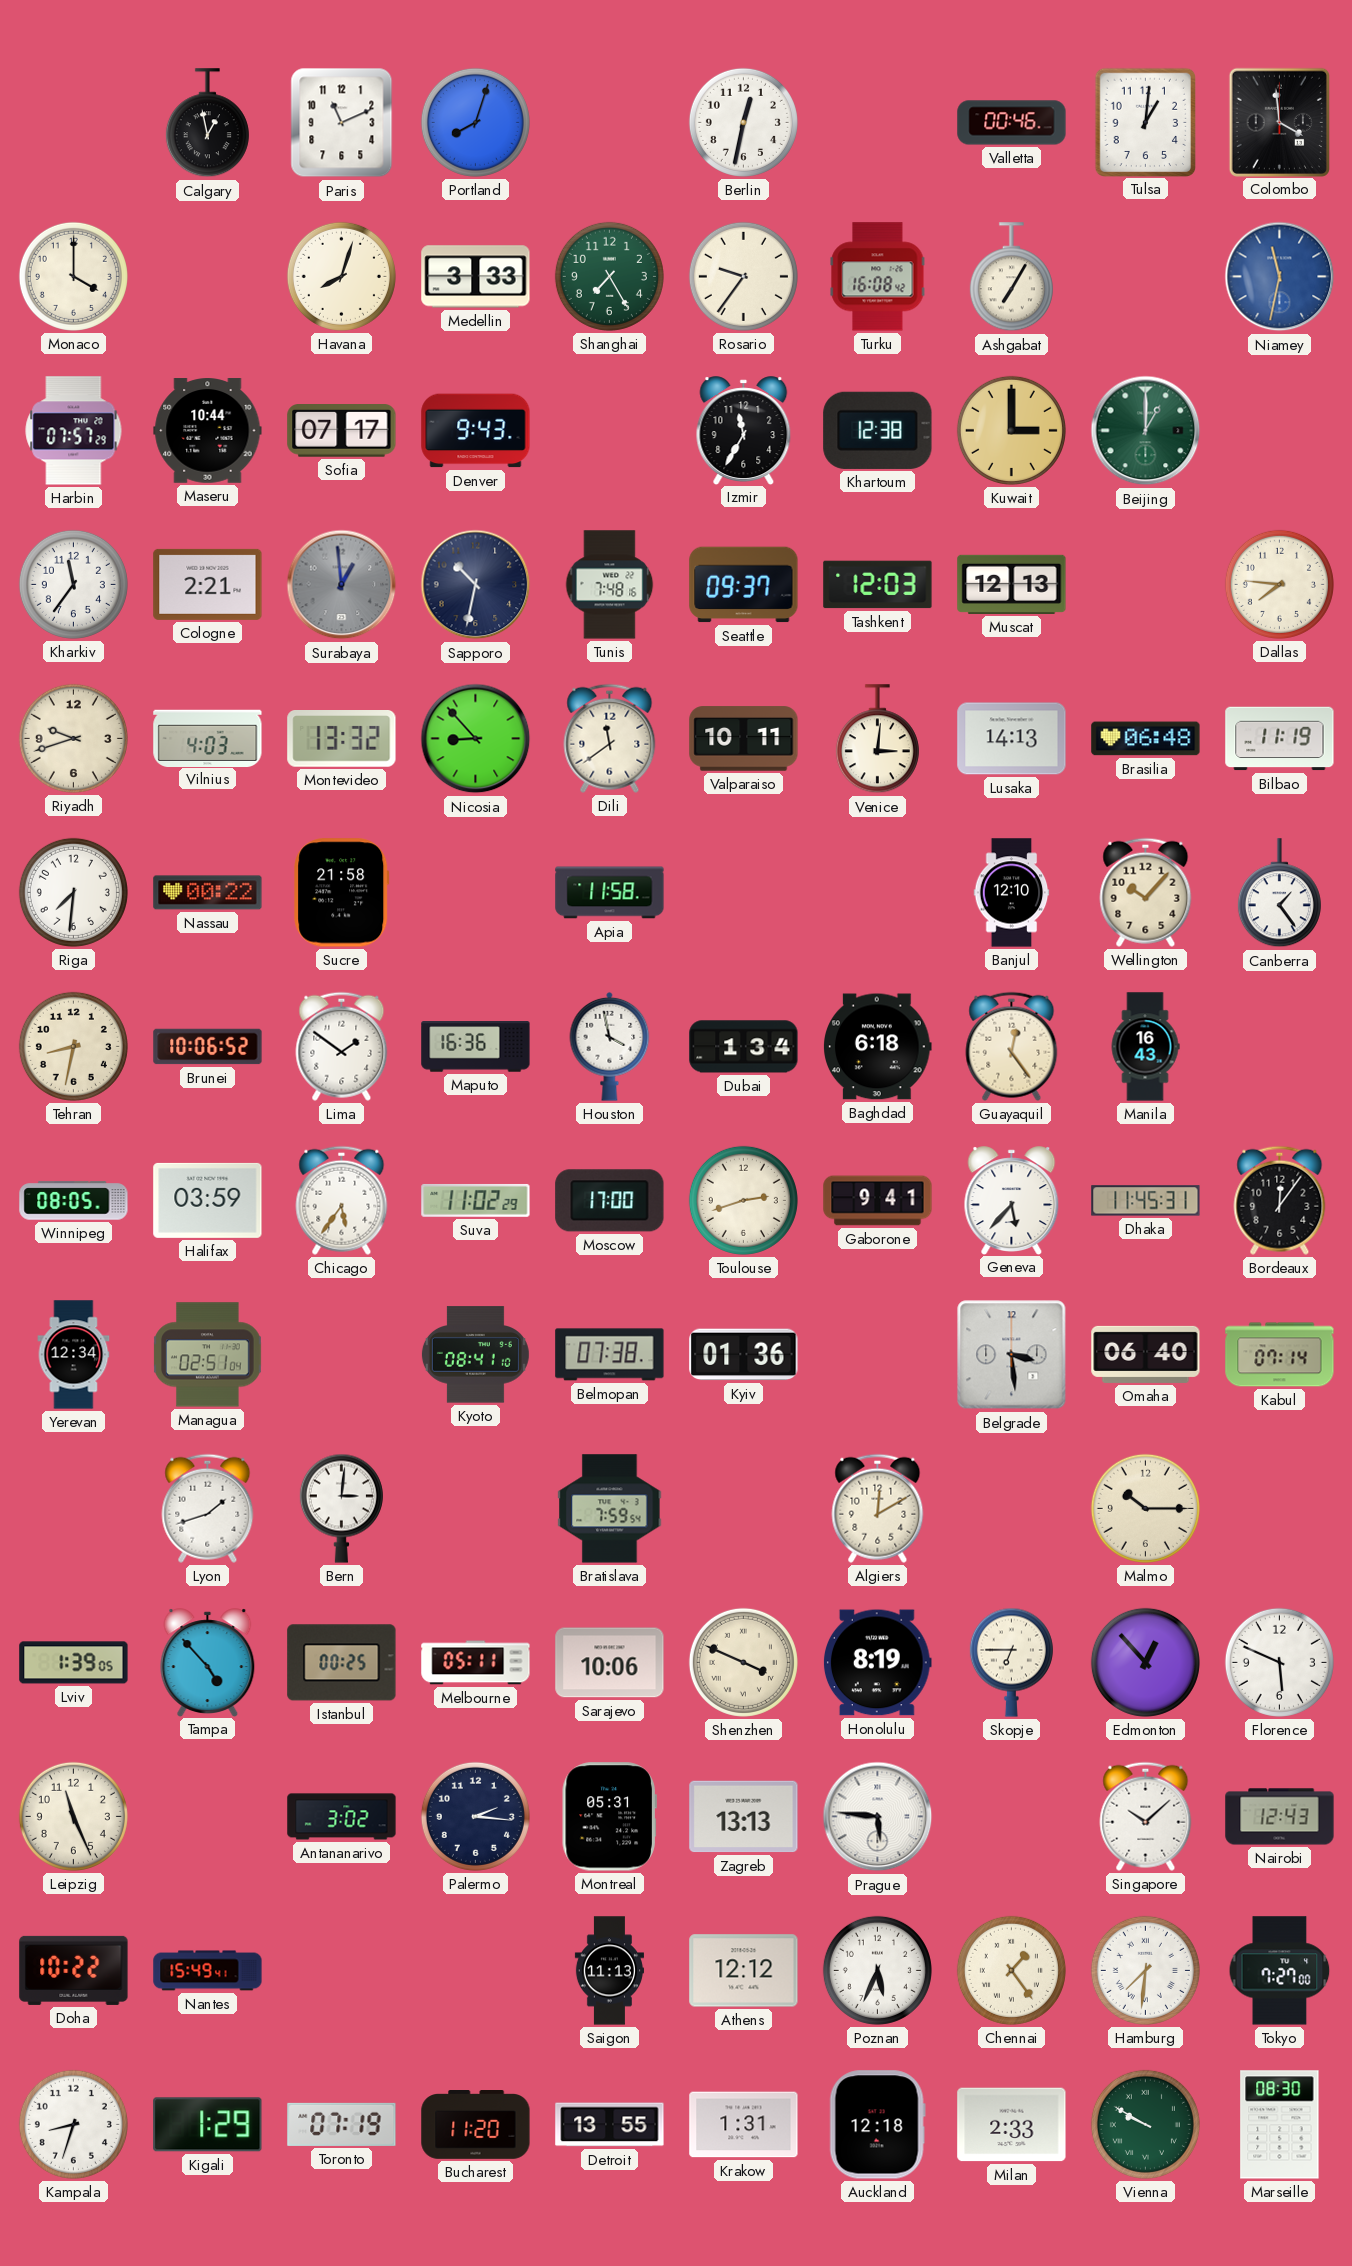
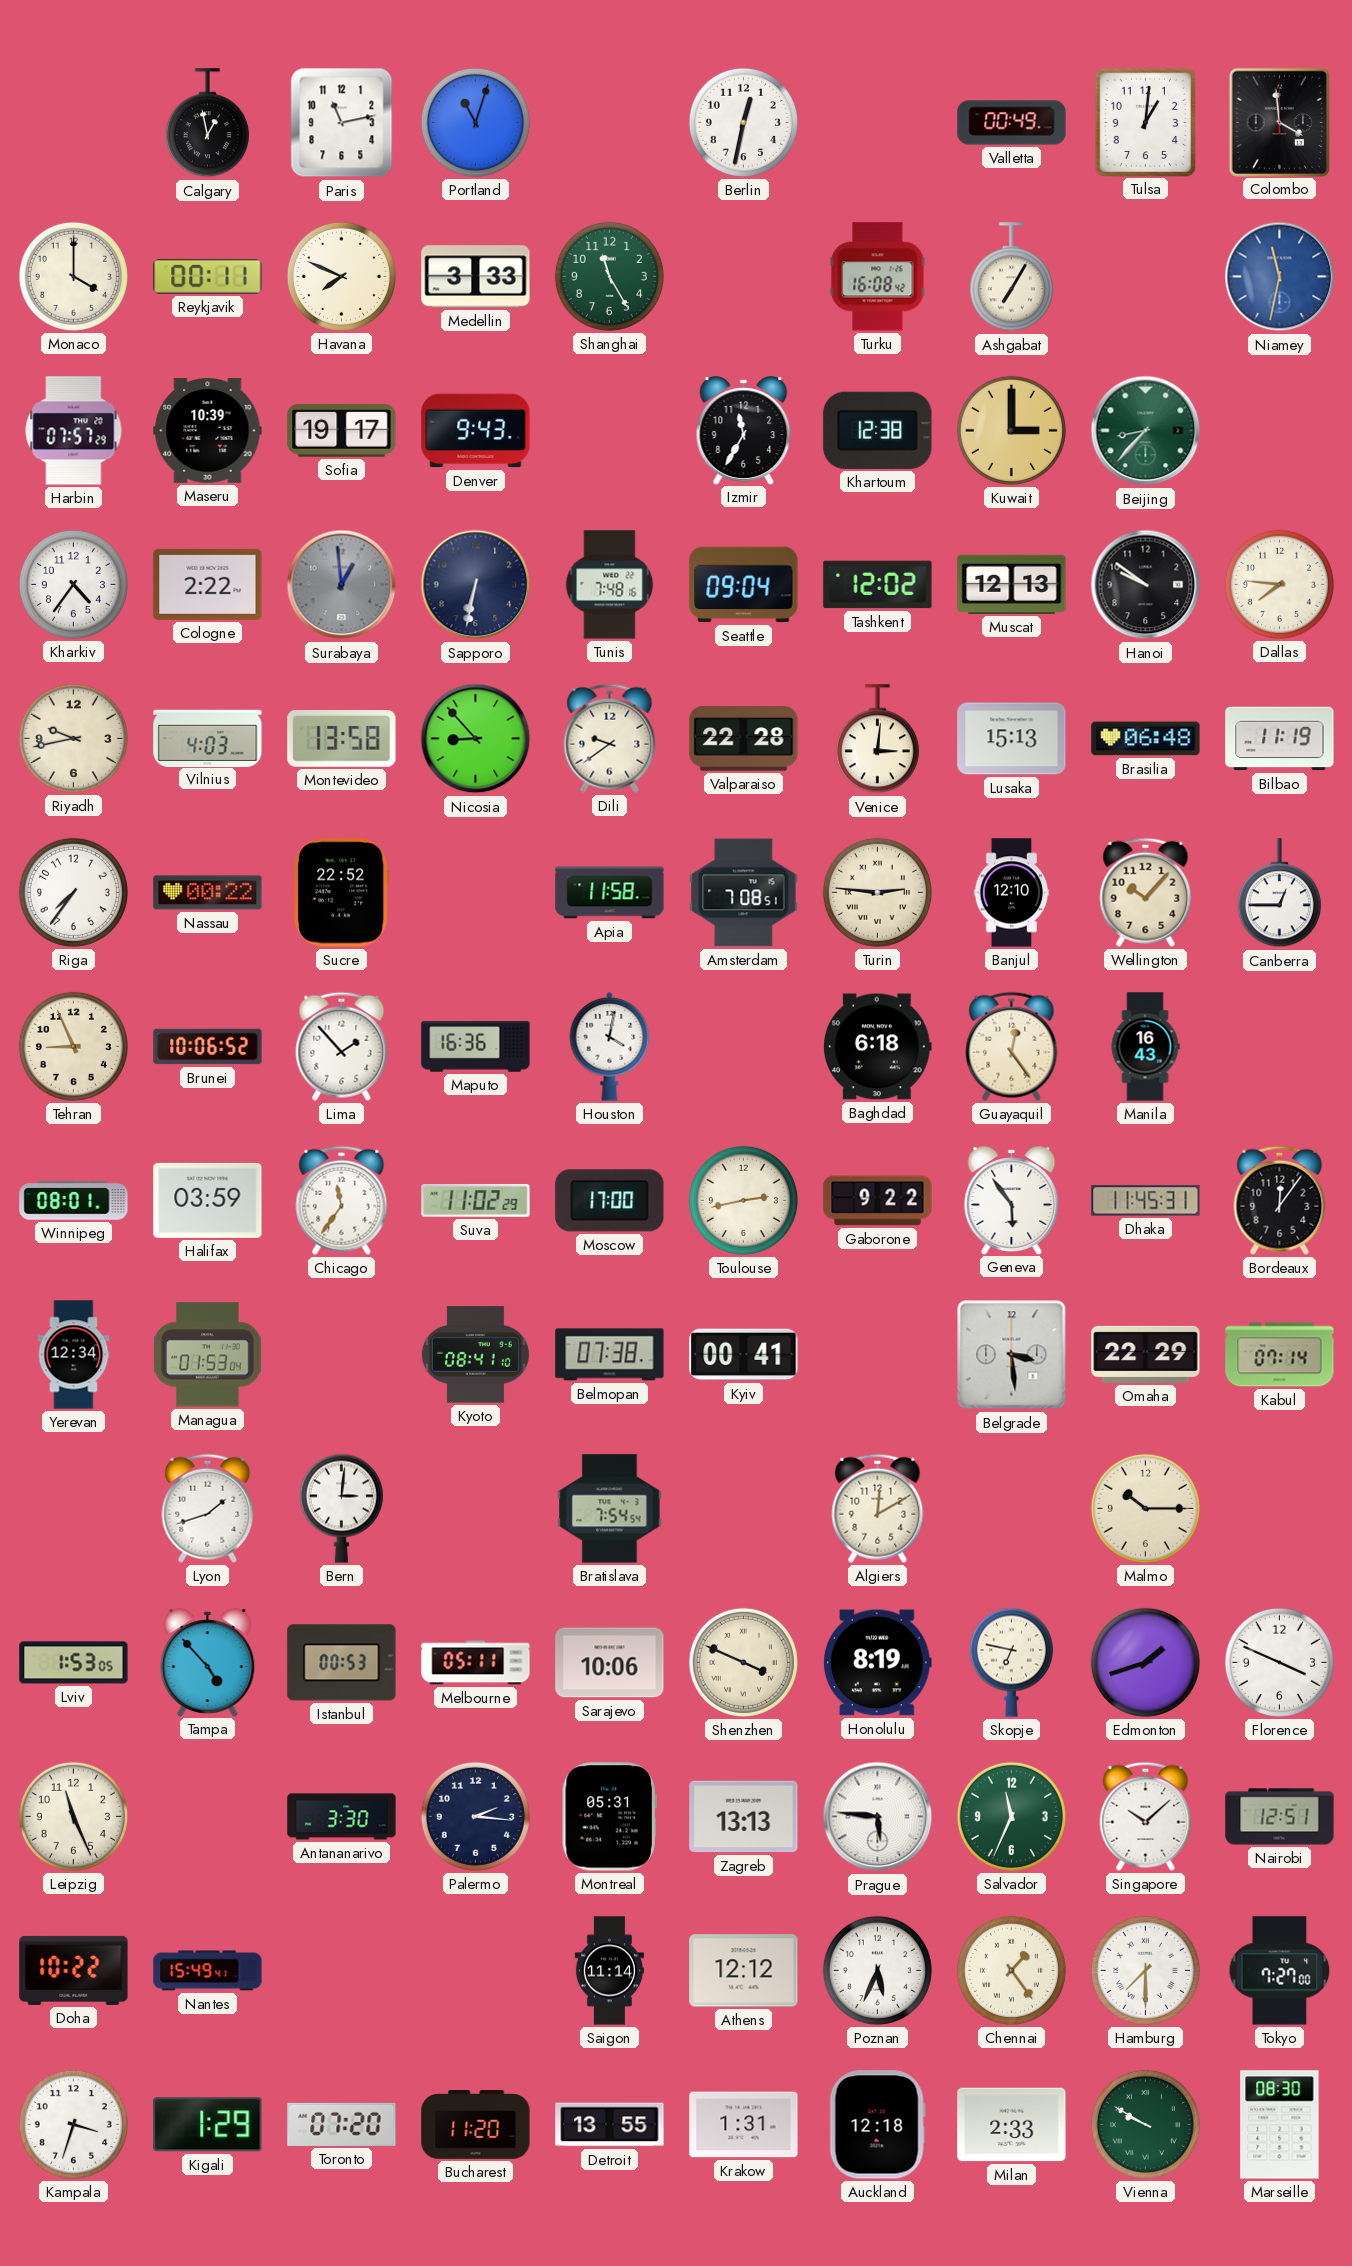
Paris: 11:11 -> 11:13
Portland: 8:03 -> 11:03
Valletta: 00:46 -> 00:49
Reykjavik: none -> 00:11
Havana: 8:03 -> 7:49
Shanghai: 7:25 -> 11:25
Rosario: 9:36 -> none
Maseru: 10:44 -> 10:39
Sofia: 07:17 -> 19:17
Beijing: 1:00 -> 8:37
Kharkiv: 11:36 -> 4:36
Cologne: 2:21 -> 2:22
Sapporo: 10:32 -> 6:32
Seattle: 09:37 -> 09:04
Tashkent: 12:03 -> 12:02
Hanoi: none -> 9:51
Riyadh: 9:42 -> 9:43
Montevideo: 13:32 -> 13:58
Dili: 11:39 -> 9:39
Valparaiso: 10:11 -> 22:28
Lusaka: 14:13 -> 15:13
Riga: 7:31 -> 7:36
Sucre: 21:58 -> 22:52
Amsterdam: none -> 7:08
Turin: none -> 2:46
Canberra: 1:24 -> 12:45
Tehran: 8:32 -> 8:56
Lima: 1:51 -> 1:53
Houston: 3:58 -> 4:02
Dubai: 1:34 -> none
Winnipeg: 08:05 -> 08:01
Chicago: 5:36 -> 11:36
Toulouse: 2:42 -> 2:43
Gaborone: 9:41 -> 9:22
Geneva: 5:37 -> 5:54
Managua: 02:51 -> 01:53
Kyiv: 01:36 -> 00:41
Omaha: 06:40 -> 22:29
Bratislava: 7:59 -> 7:54
Lviv: 1:39 -> 1:53
Istanbul: 00:25 -> 00:53
Skopje: 6:45 -> 6:47
Edmonton: 12:53 -> 1:42
Florence: 5:49 -> 3:49
Antananarivo: 3:02 -> 3:30
Salvador: none -> 11:34
Nairobi: 12:43 -> 12:51
Saigon: 11:13 -> 11:14
Hamburg: 7:31 -> 7:30
Kampala: 8:33 -> 3:33
Toronto: 07:19 -> 07:20
